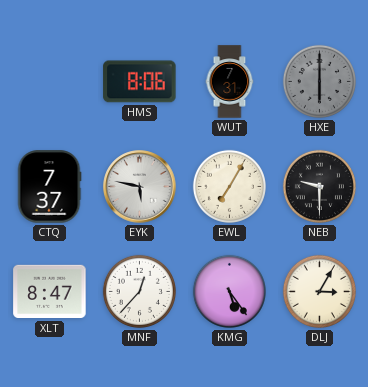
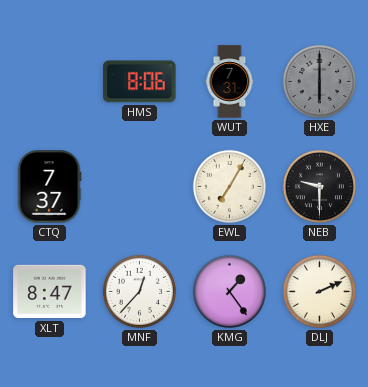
EYK: 5:47 -> none
KMG: 5:24 -> 1:24
DLJ: 3:05 -> 2:11
